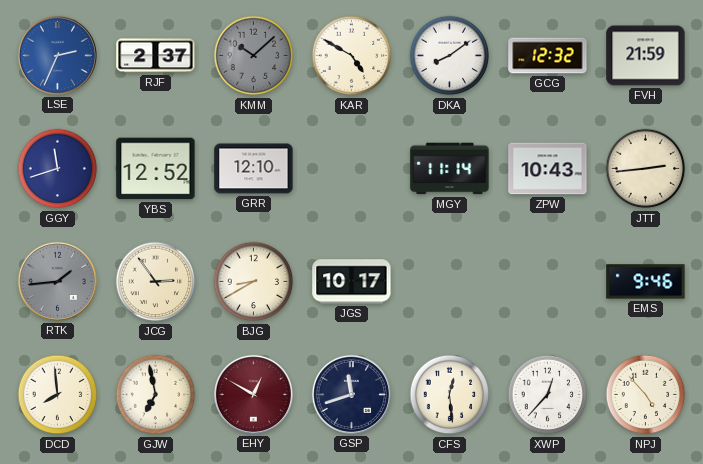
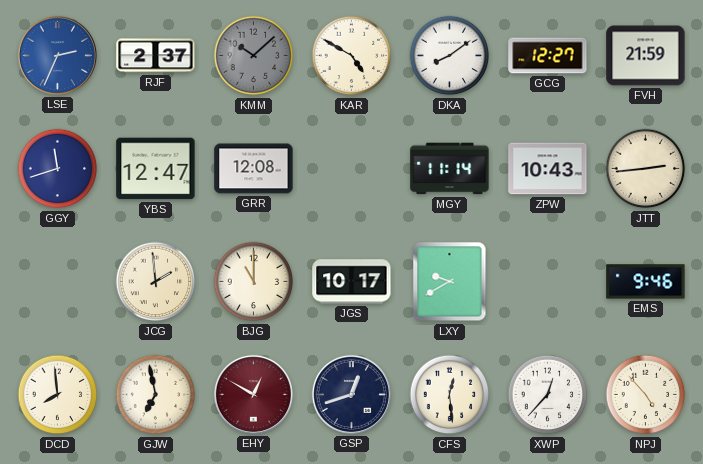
GCG: 12:32 -> 12:27
YBS: 12:52 -> 12:47
GRR: 12:10 -> 12:08
RTK: 1:44 -> none
JCG: 2:54 -> 1:59
BJG: 8:40 -> 11:00
LXY: none -> 9:40
GSP: 11:42 -> 12:42
